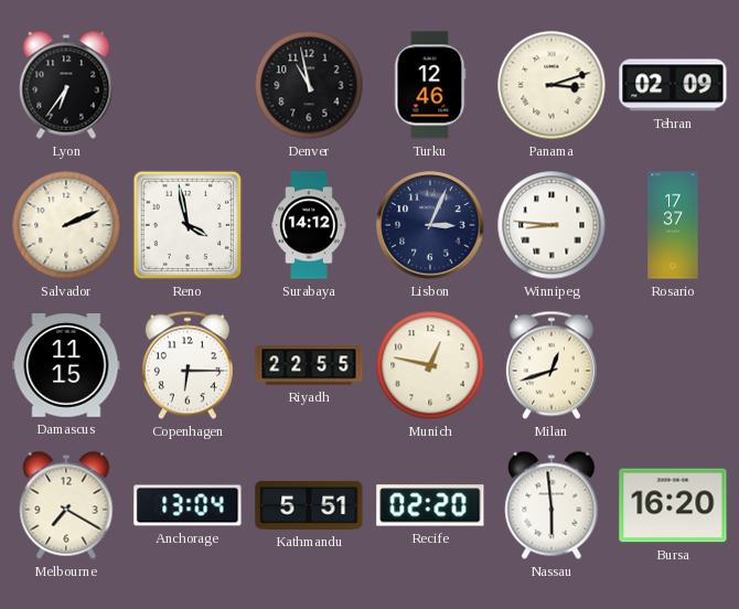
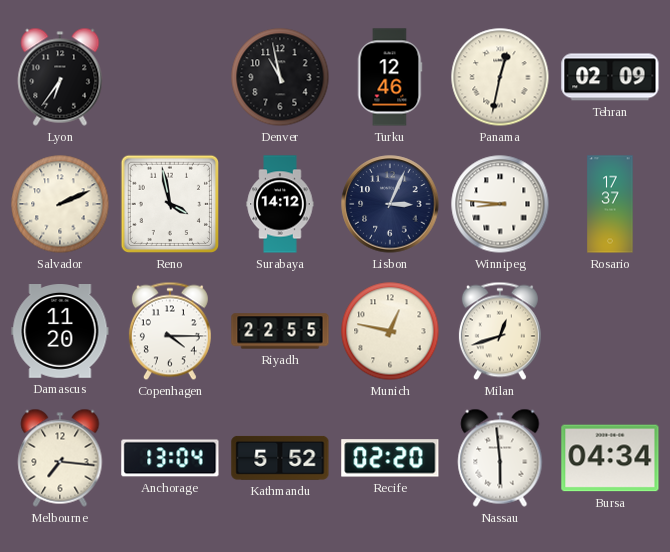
Panama: 3:12 -> 12:32
Damascus: 11:15 -> 11:20
Copenhagen: 6:15 -> 4:15
Melbourne: 7:20 -> 7:16
Kathmandu: 5:51 -> 5:52
Bursa: 16:20 -> 04:34
